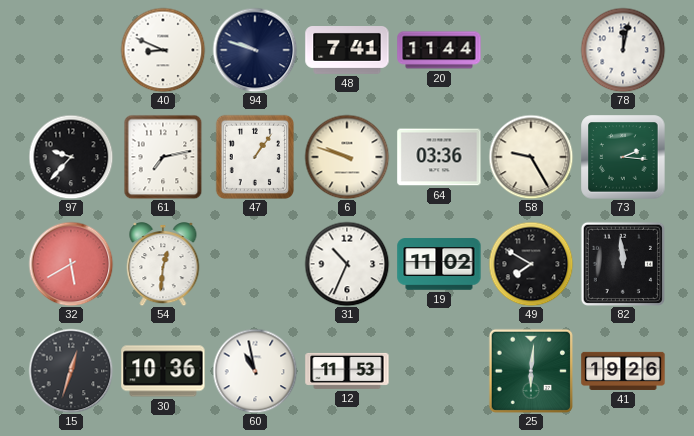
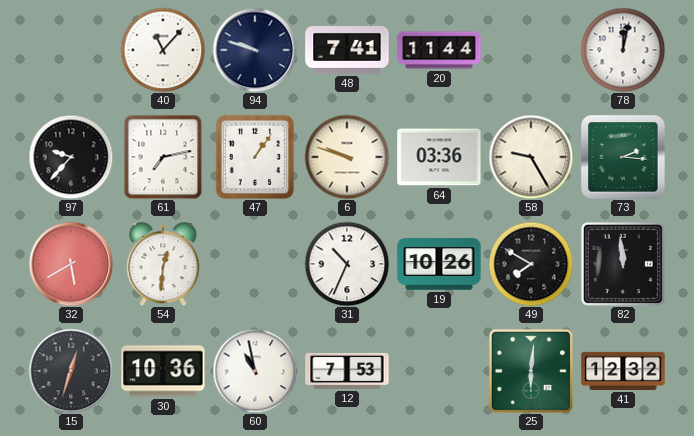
40: 8:49 -> 11:07
19: 11:02 -> 10:26
12: 11:53 -> 7:53
41: 19:26 -> 12:32
